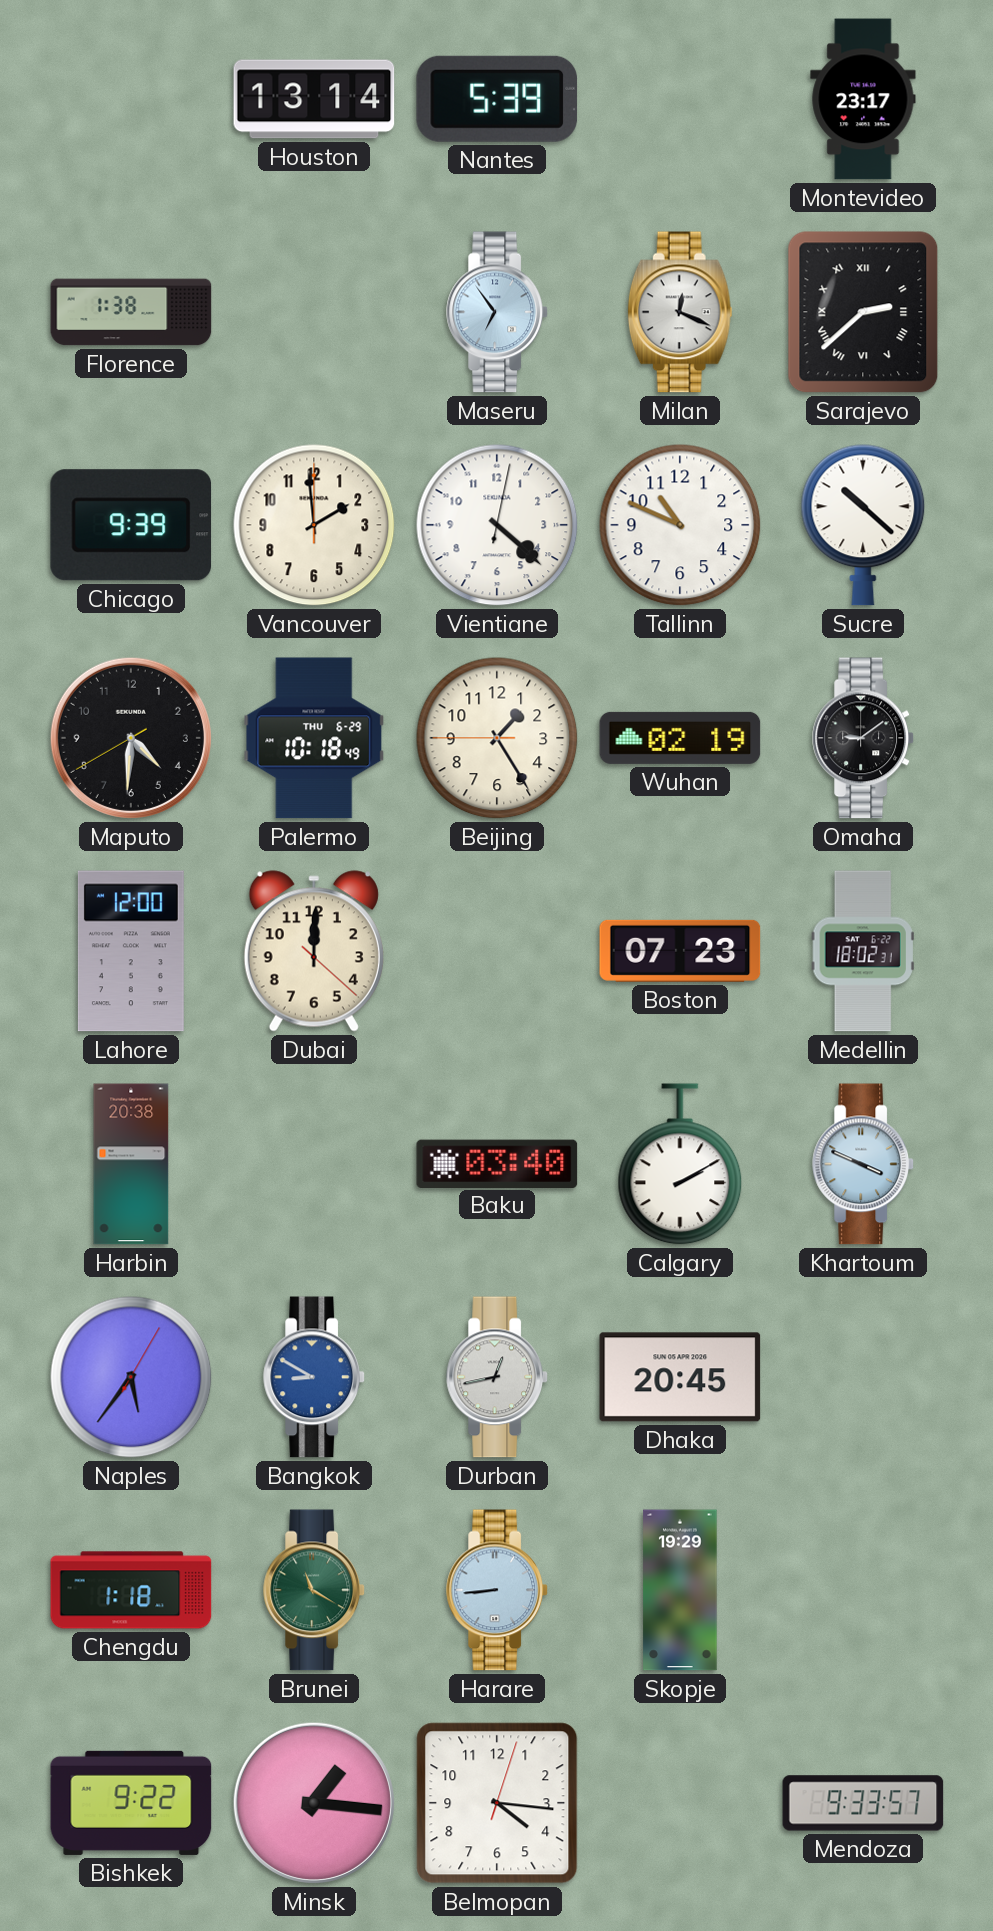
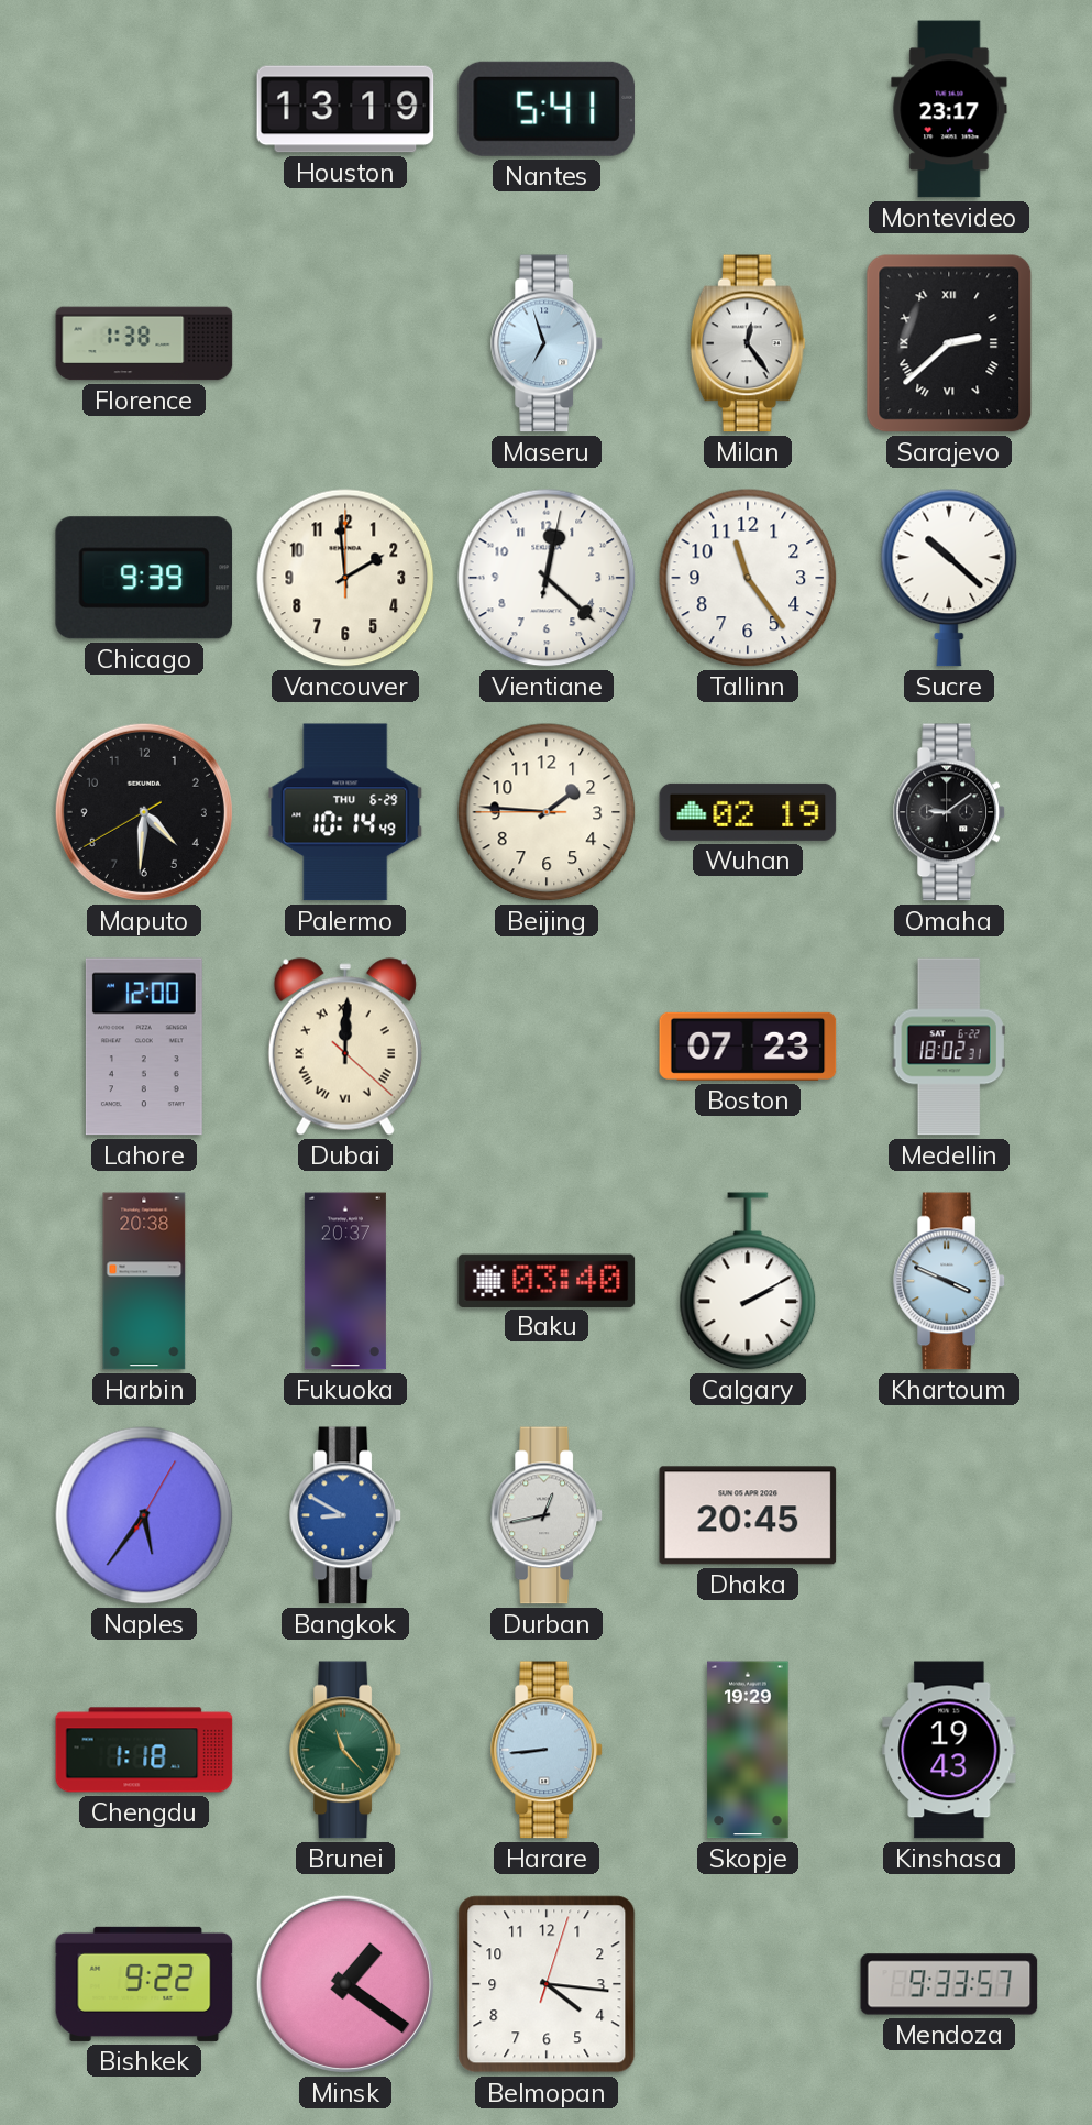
Houston: 13:14 -> 13:19
Nantes: 5:39 -> 5:41
Maseru: 6:54 -> 6:57
Milan: 12:19 -> 12:24
Vientiane: 4:22 -> 12:22
Tallinn: 10:49 -> 11:24
Palermo: 10:18 -> 10:14
Beijing: 1:24 -> 1:45
Dubai numerals: Arabic -> Roman
Fukuoka: none -> 20:37
Brunei: 11:20 -> 11:23
Kinshasa: none -> 19:43
Minsk: 1:16 -> 1:21
